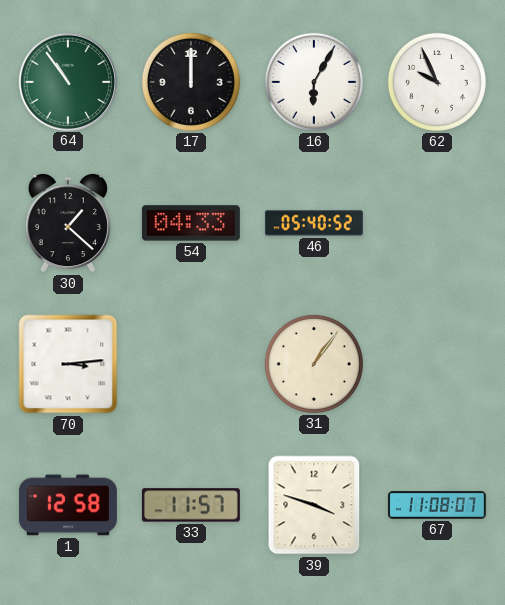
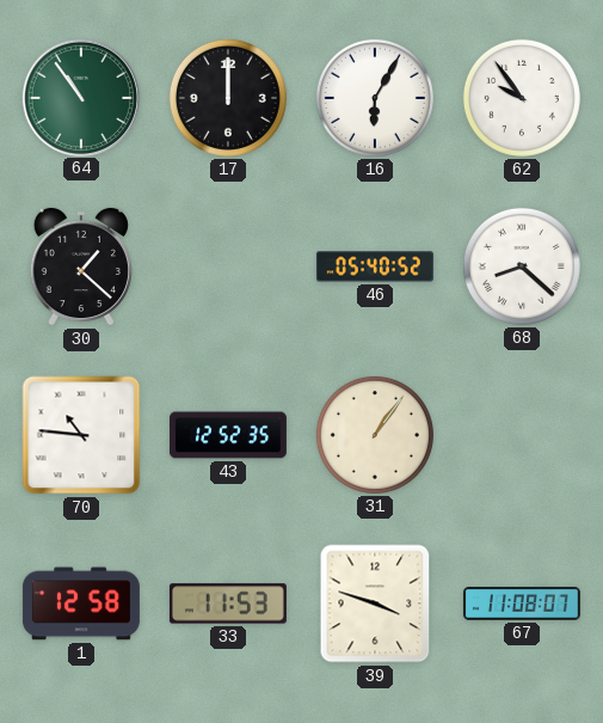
62: 9:56 -> 9:54
54: 04:33 -> none
68: none -> 8:22
70: 3:14 -> 10:46
43: none -> 12:52
33: 11:57 -> 11:53
